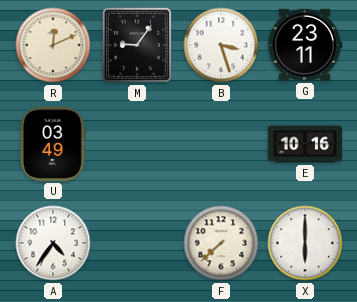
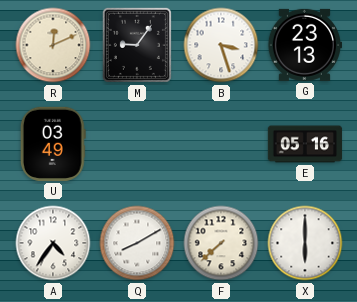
G: 23:11 -> 23:13
E: 10:16 -> 05:16
Q: none -> 8:10
